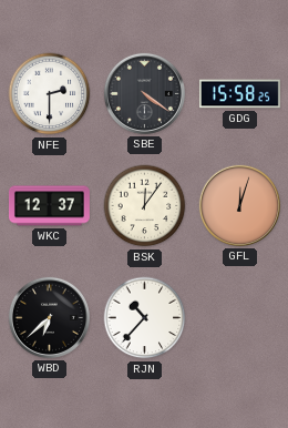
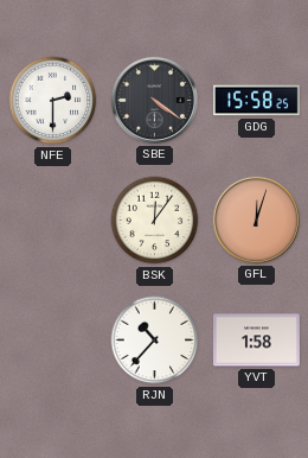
WKC: 12:37 -> none
WBD: 6:38 -> none
YVT: none -> 1:58
